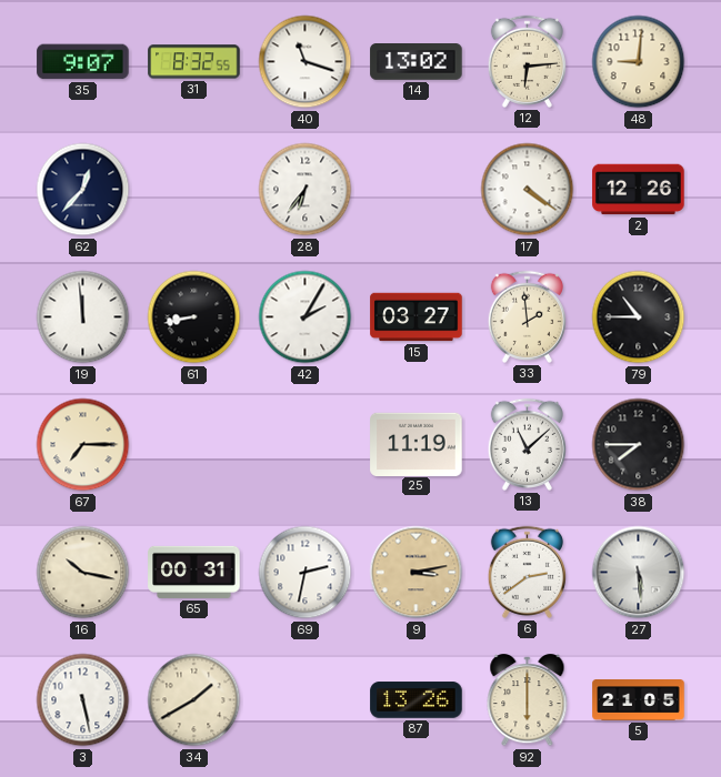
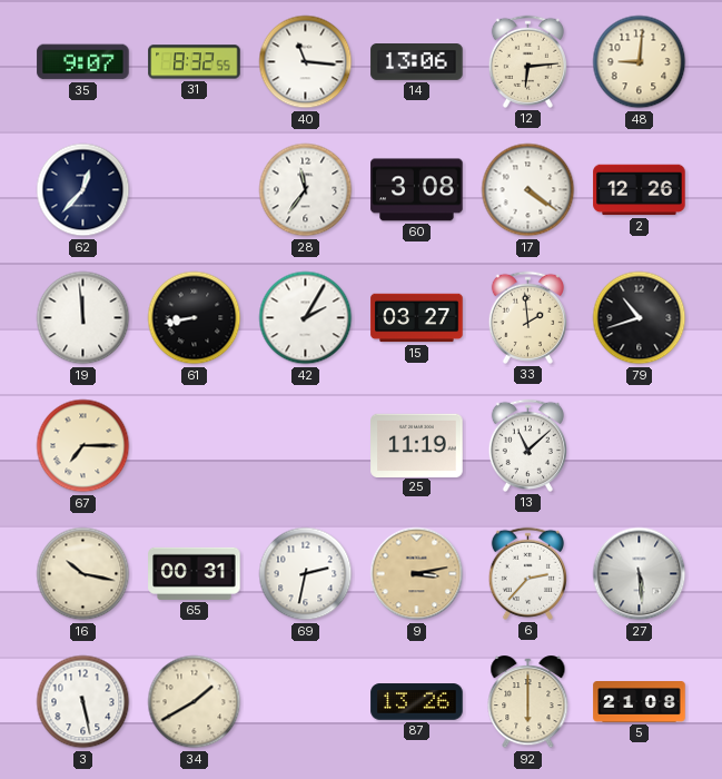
40: 11:18 -> 11:16
14: 13:02 -> 13:06
28: 6:36 -> 11:36
60: none -> 3:08
79: 10:45 -> 10:42
38: 7:45 -> none
6: 2:39 -> 2:37
5: 21:05 -> 21:08
